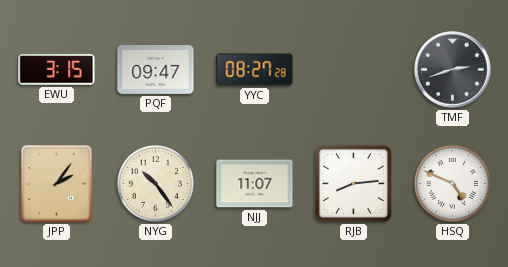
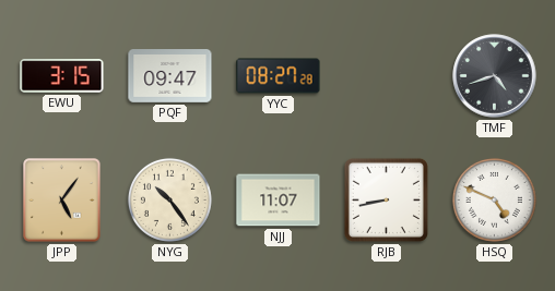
TMF: 2:42 -> 4:42
JPP: 2:06 -> 5:06
RJB: 8:14 -> 8:43
